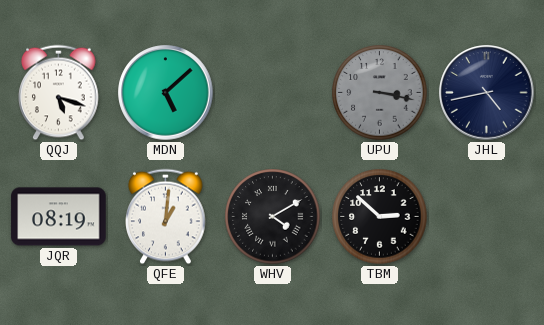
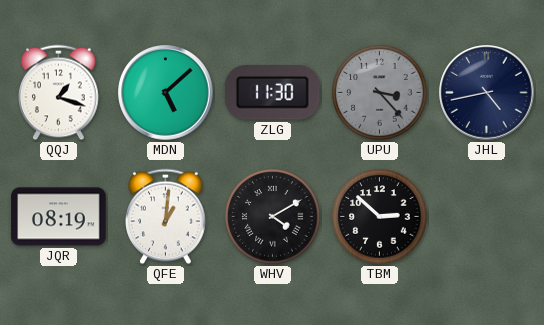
QQJ: 5:18 -> 1:18
ZLG: none -> 11:30
UPU: 3:17 -> 3:23
